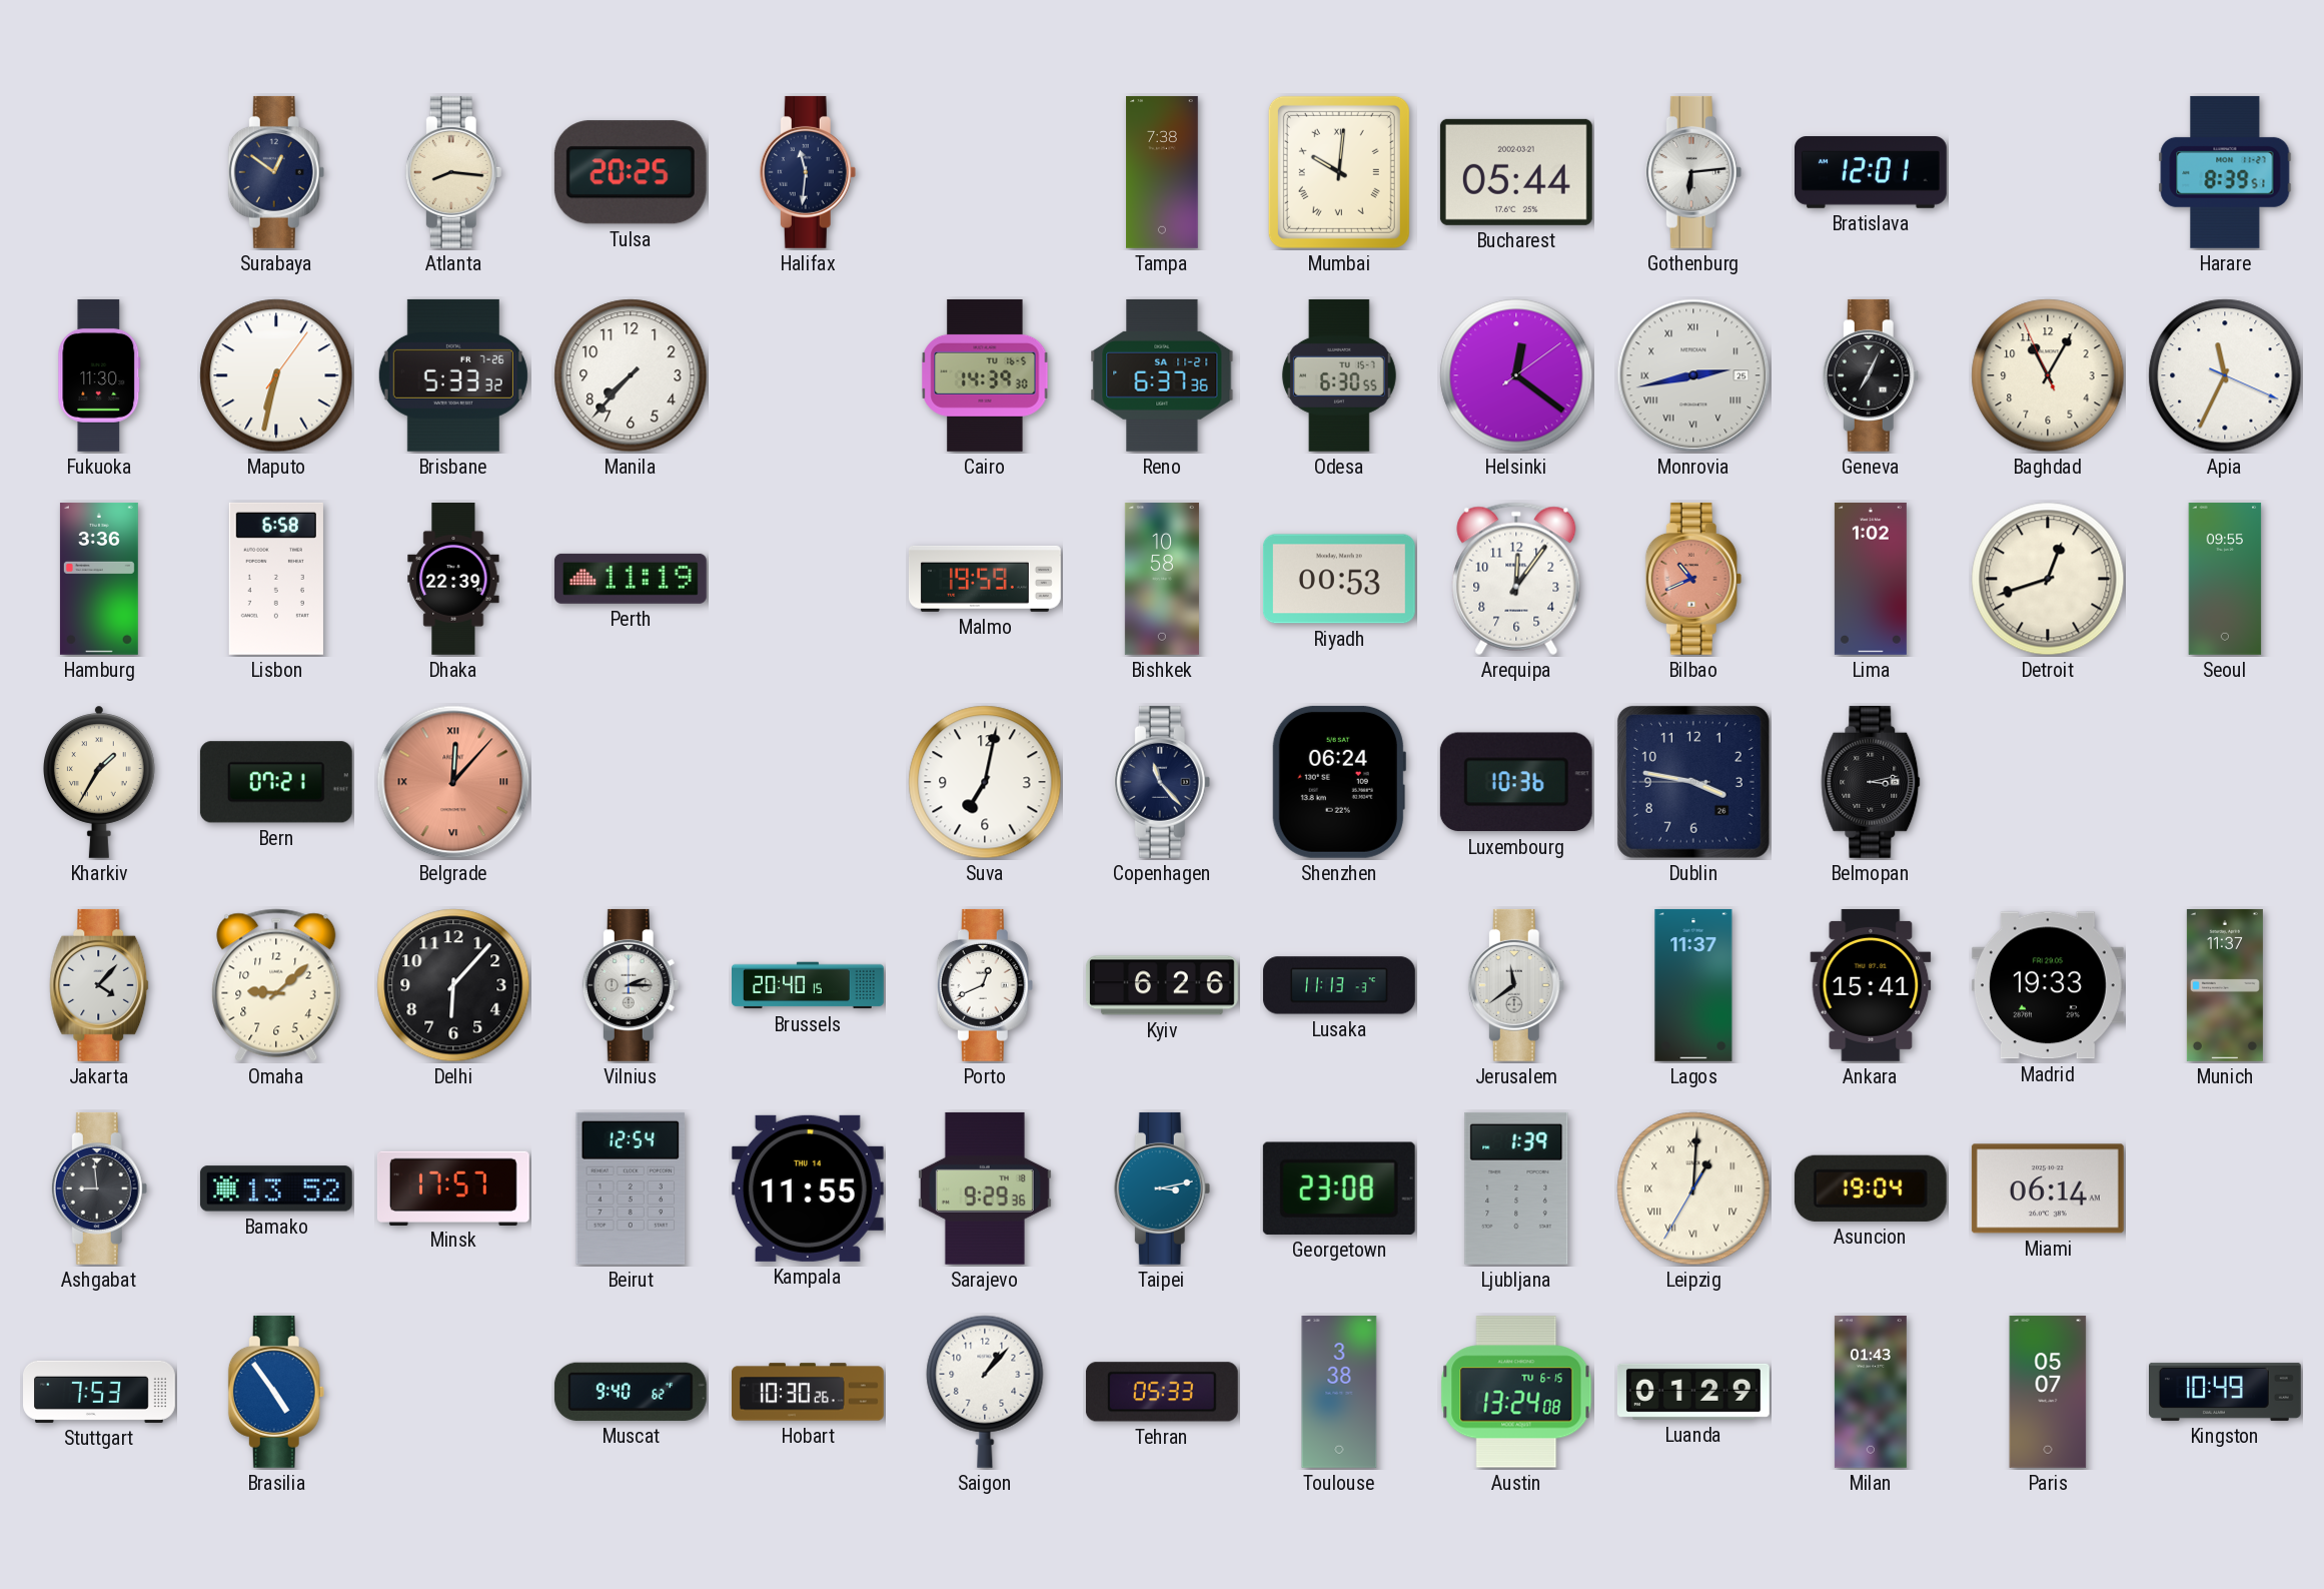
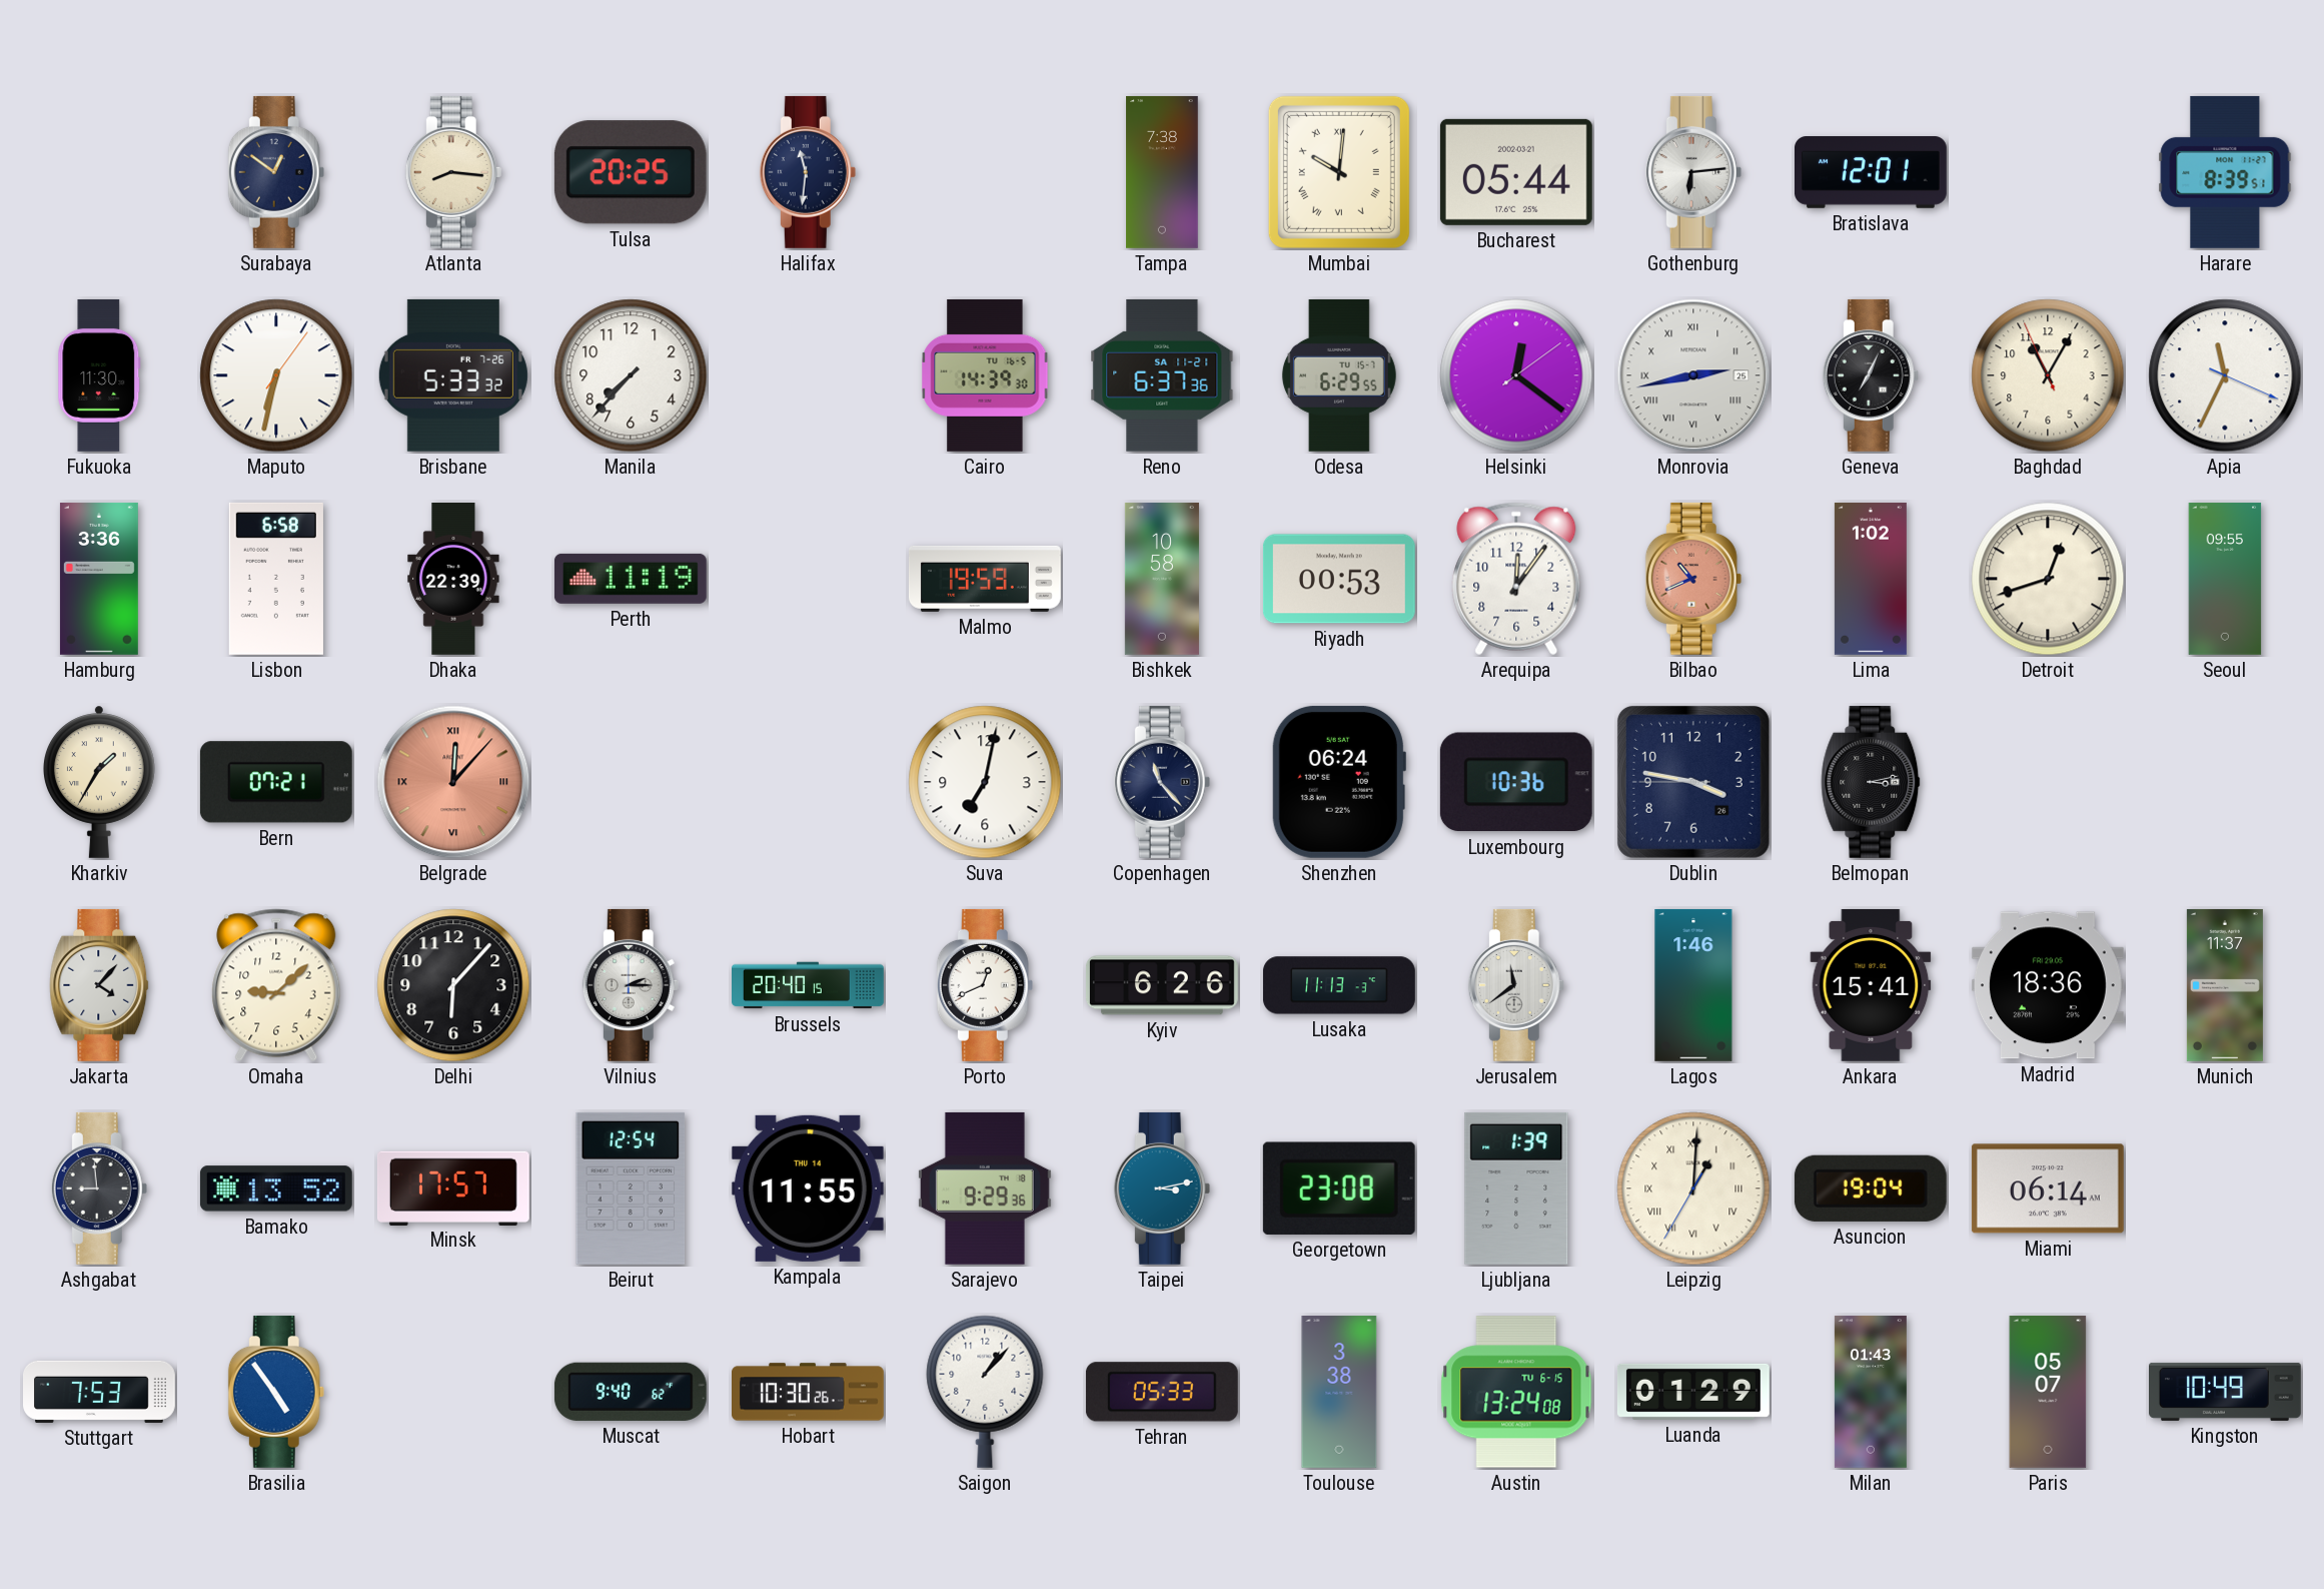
Odesa: 6:30 -> 6:29
Lagos: 11:37 -> 1:46
Madrid: 19:33 -> 18:36
